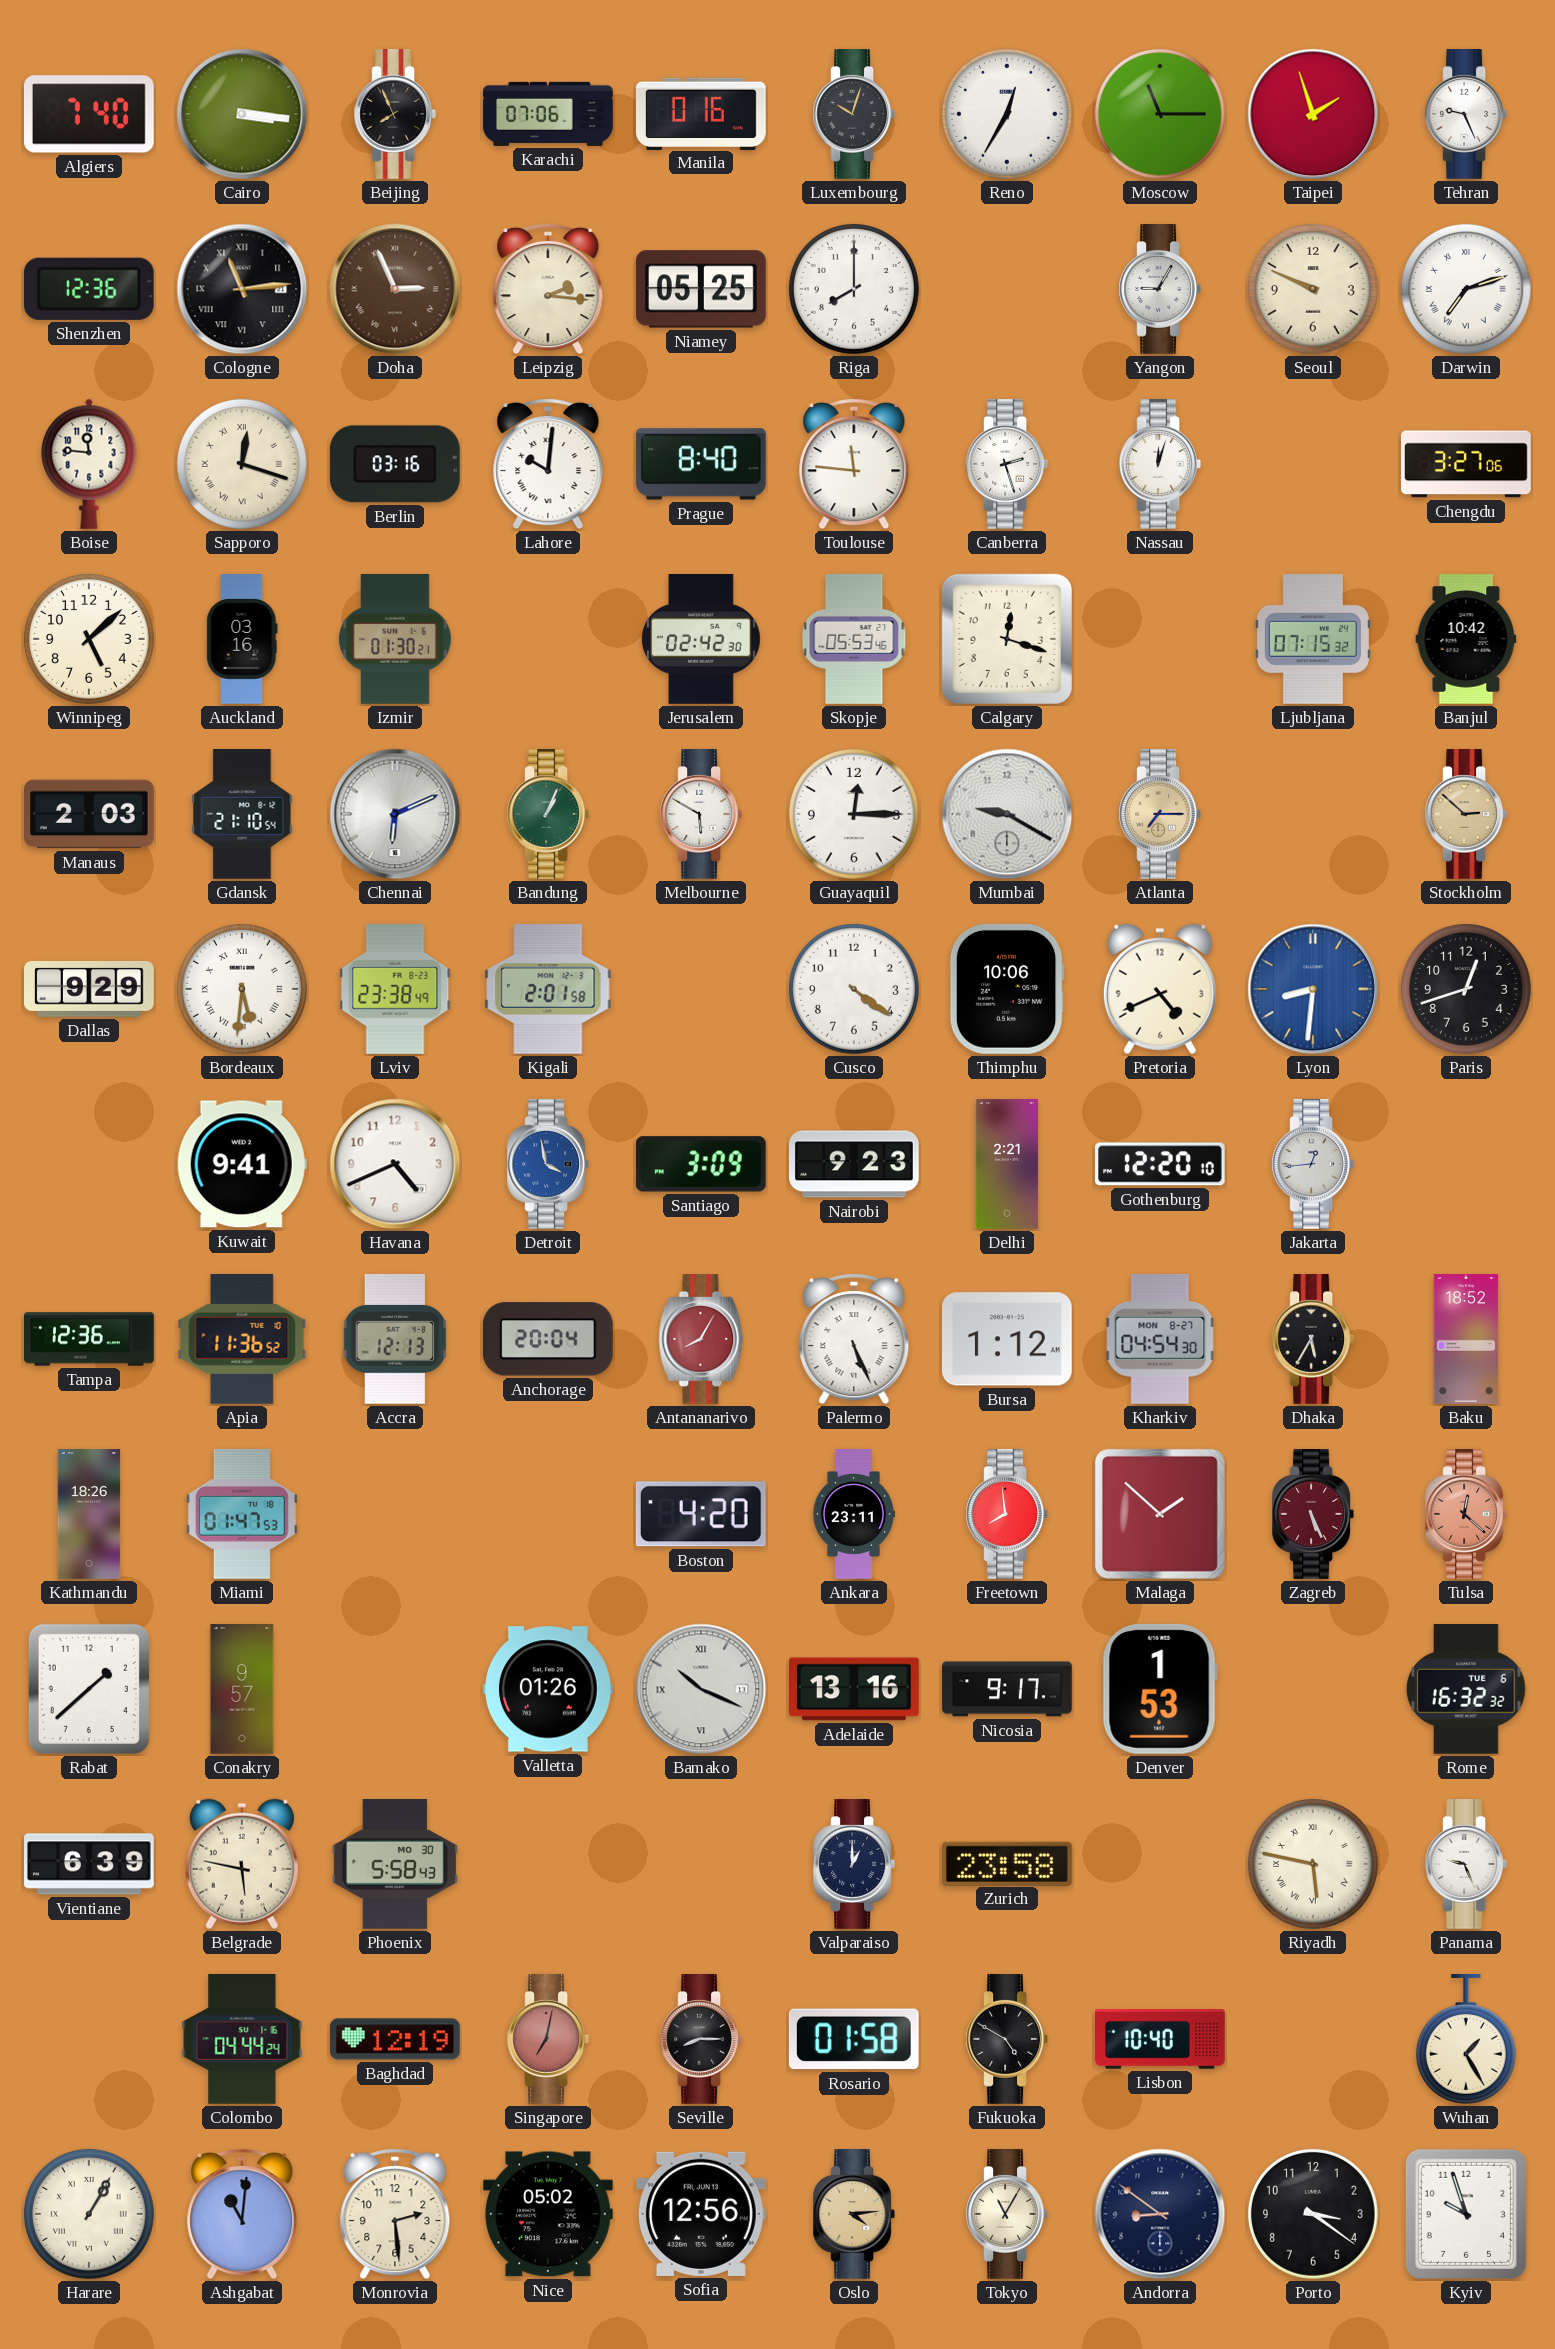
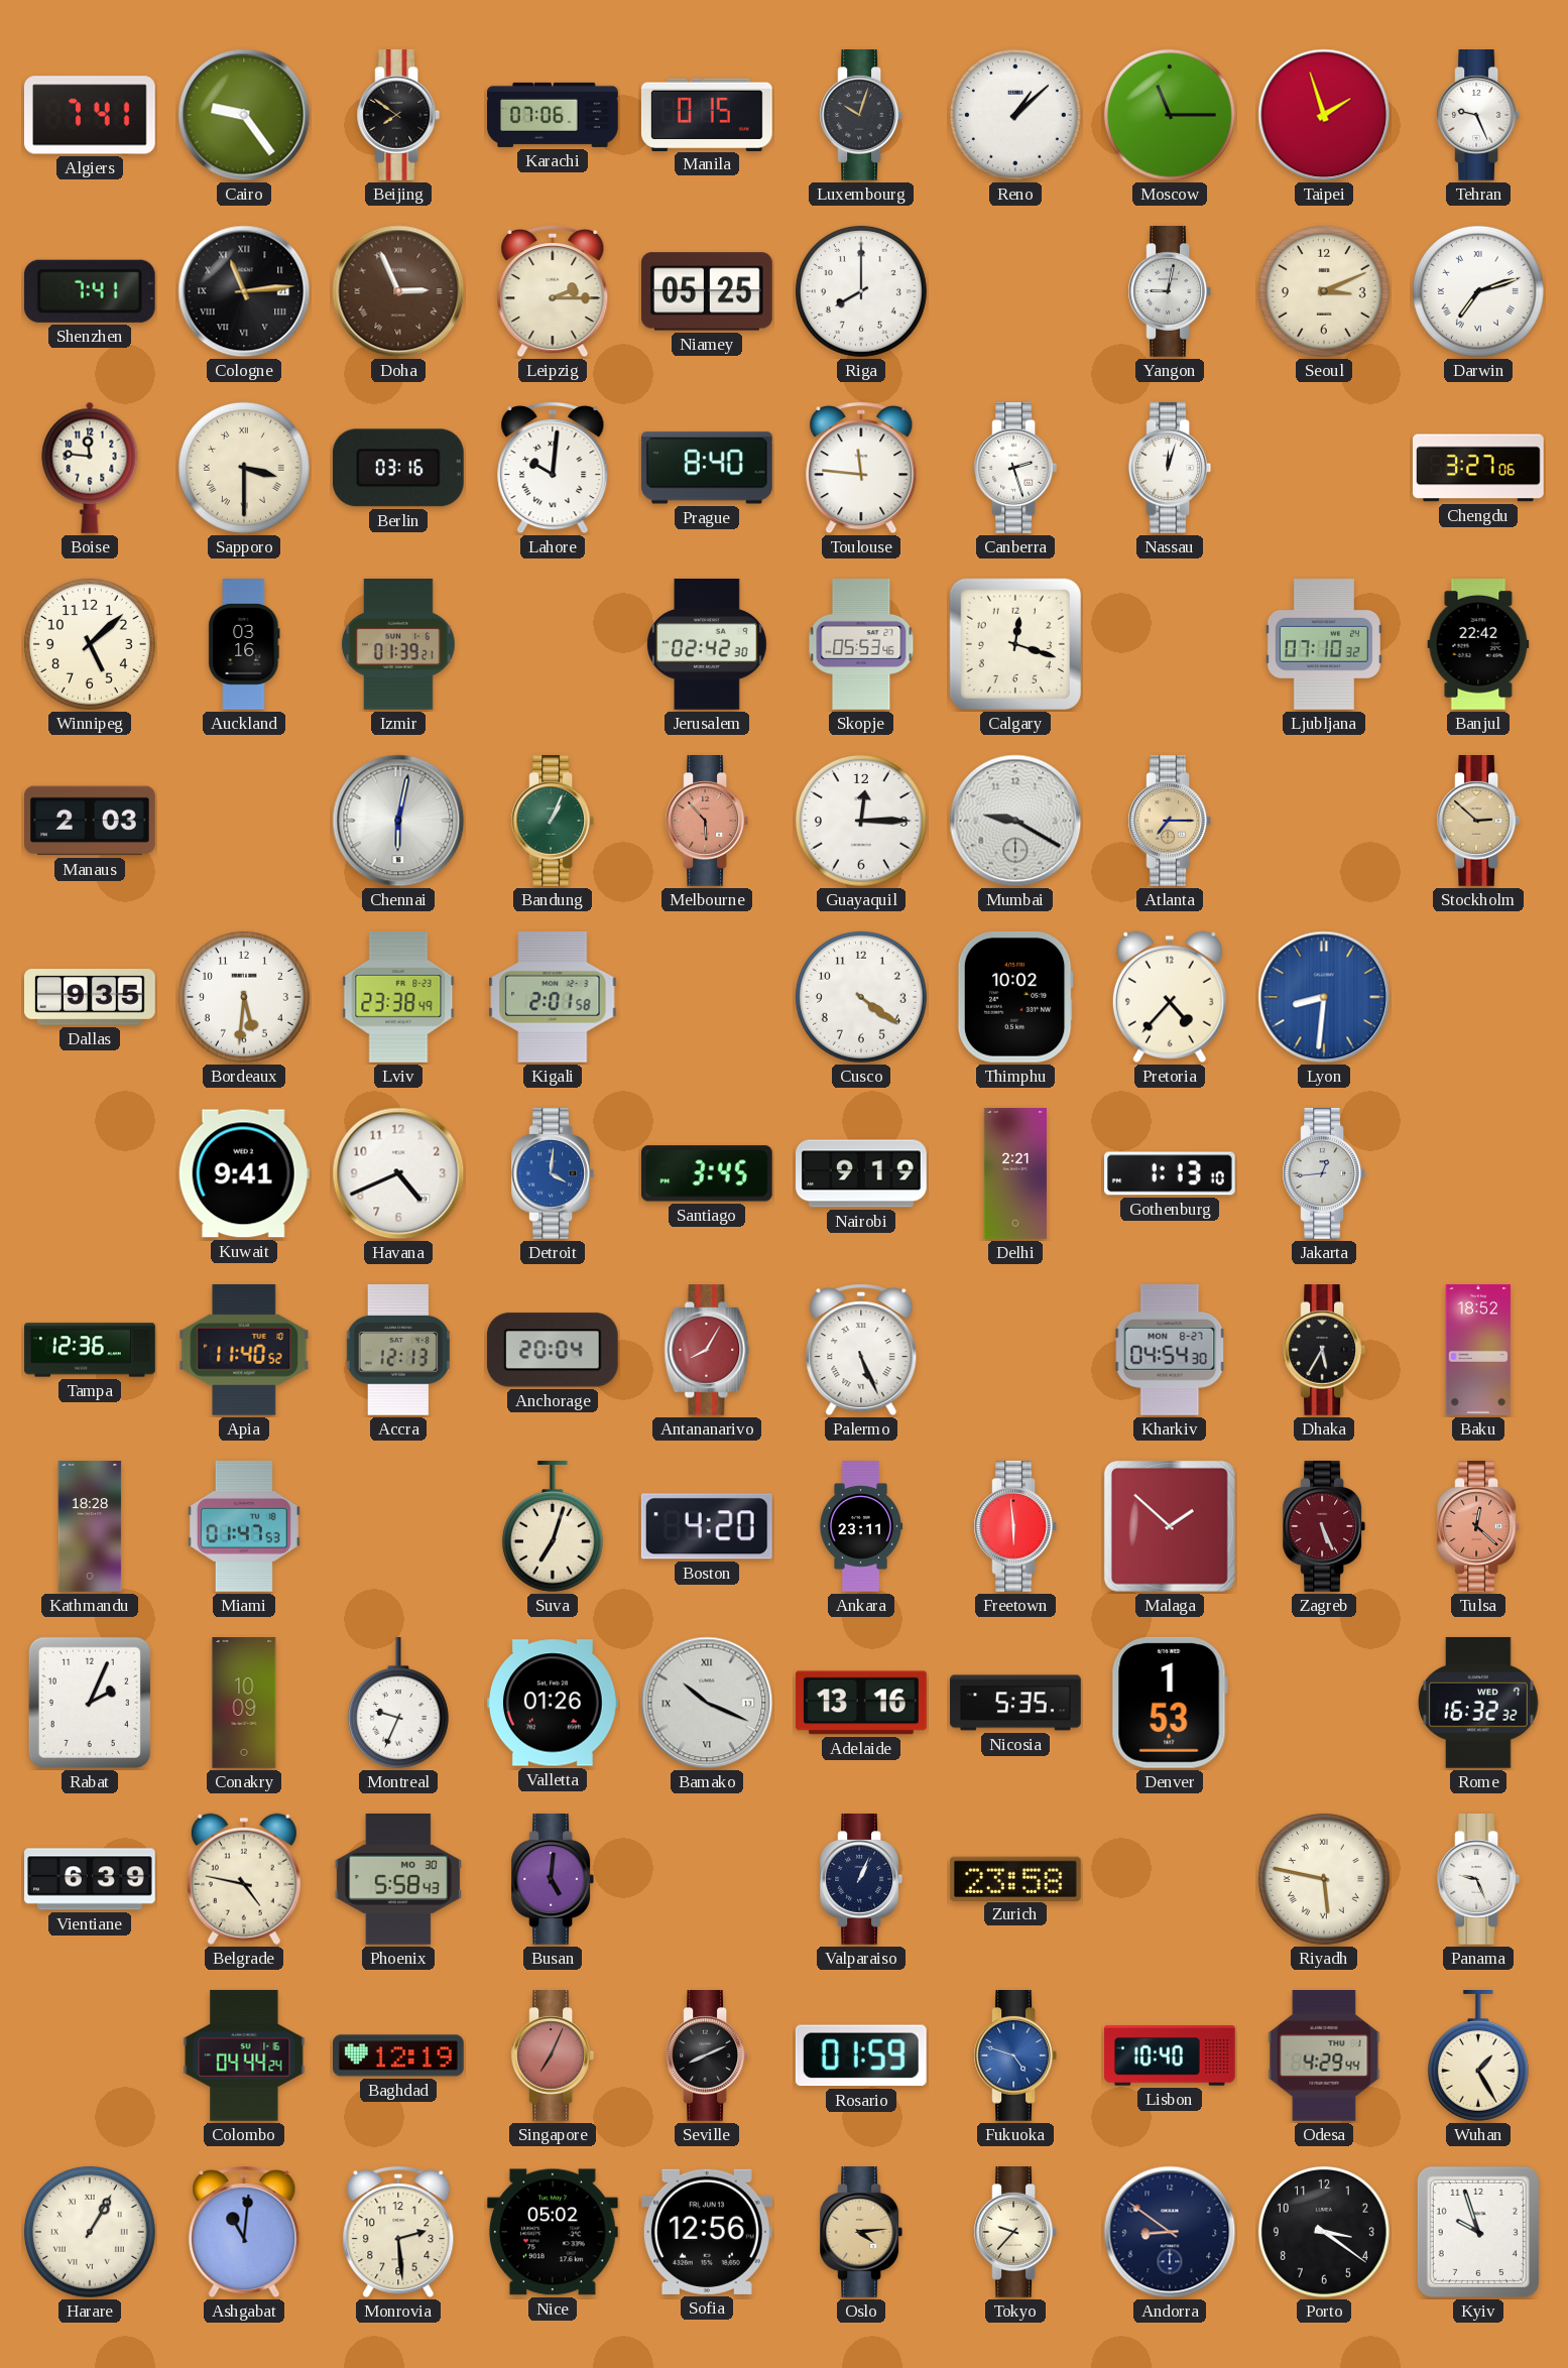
Algiers: 7:40 -> 7:41
Cairo: 3:16 -> 9:24
Beijing: 7:56 -> 7:51
Manila: 0:16 -> 0:15
Reno: 12:35 -> 1:08
Shenzhen: 12:36 -> 7:41
Leipzig: 2:16 -> 2:15
Yangon: 9:05 -> 9:02
Seoul: 9:49 -> 3:11
Sapporo: 12:18 -> 3:30
Izmir: 01:30 -> 01:39
Ljubljana: 07:15 -> 07:10
Banjul: 10:42 -> 22:42
Gdansk: 21:10 -> none
Chennai: 6:11 -> 6:02
Melbourne: 5:50 -> 5:53
Melbourne dial: white -> salmon
Dallas: 9:29 -> 9:35
Bordeaux numerals: Roman -> Arabic
Thimphu: 10:06 -> 10:02
Pretoria: 4:41 -> 4:37
Paris: 12:42 -> none
Detroit: 3:58 -> 4:01
Santiago: 3:09 -> 3:45
Nairobi: 9:23 -> 9:19
Gothenburg: 12:20 -> 1:13
Apia: 11:36 -> 11:40
Bursa: 1:12 -> none
Kathmandu: 18:26 -> 18:28
Suva: none -> 7:03
Freetown: 7:59 -> 5:59
Rabat: 1:38 -> 2:04
Conakry: 9:57 -> 10:09
Montreal: none -> 9:34
Nicosia: 9:17 -> 5:35
Rome date: TUE 6 -> WED 7
Belgrade: 5:47 -> 4:47
Busan: none -> 5:01
Valparaiso: 1:00 -> 1:04
Singapore: 7:02 -> 7:04
Seville: 8:15 -> 8:11
Rosario: 01:58 -> 01:59
Fukuoka: 4:50 -> 4:48
Fukuoka dial: black -> blue
Odesa: none -> 4:29
Tokyo: 11:05 -> 9:37
